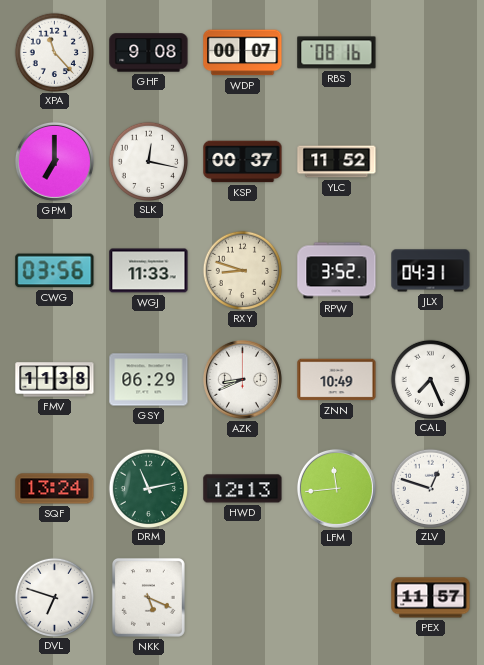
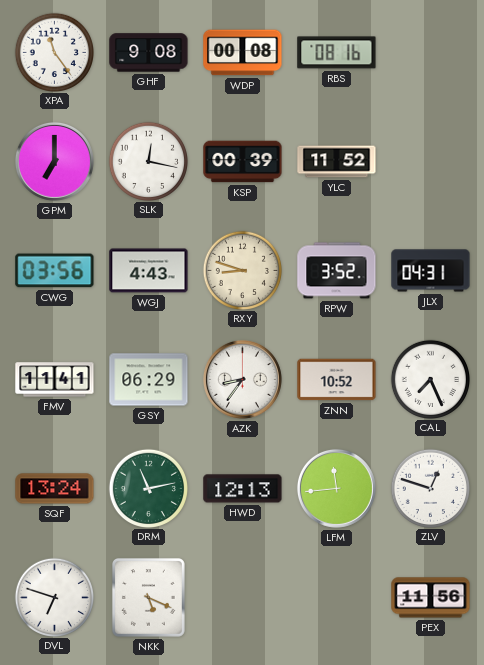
XPA: 11:23 -> 11:24
WDP: 00:07 -> 00:08
KSP: 00:37 -> 00:39
WGJ: 11:33 -> 4:43
FMV: 11:38 -> 11:41
AZK: 8:41 -> 8:36
ZNN: 10:49 -> 10:52
PEX: 11:57 -> 11:56
